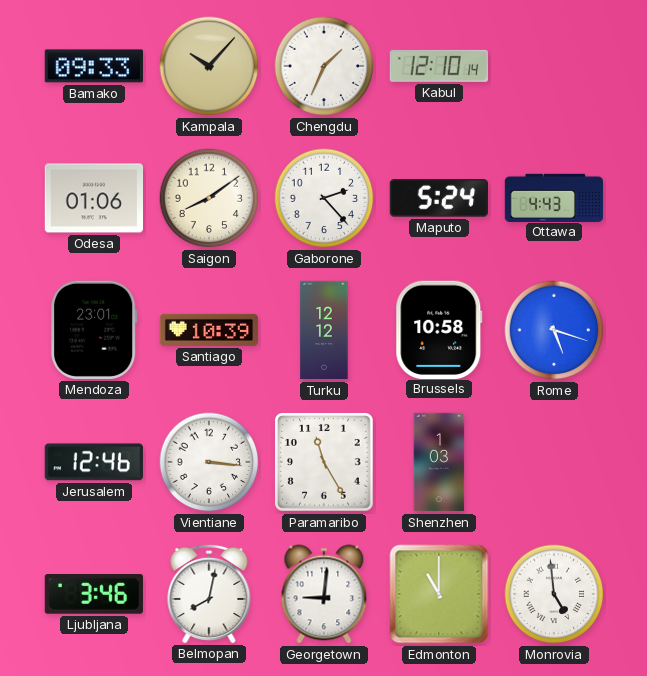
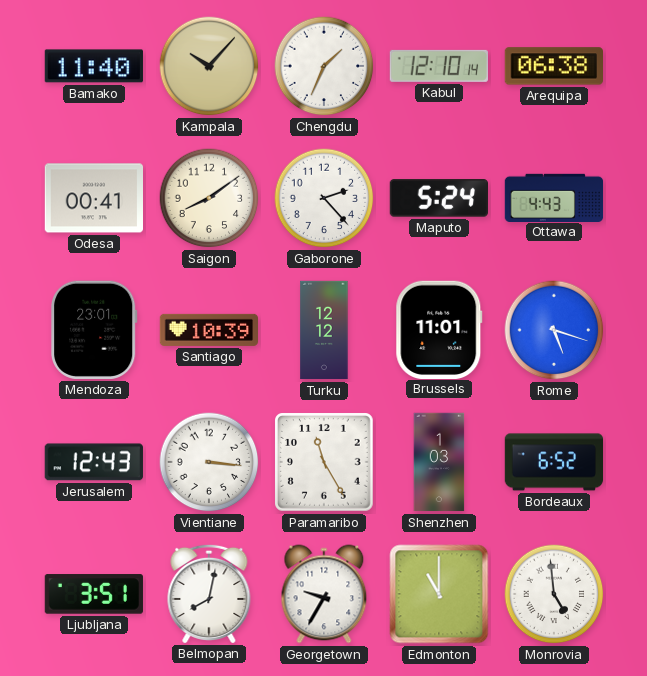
Bamako: 09:33 -> 11:40
Arequipa: none -> 06:38
Odesa: 01:06 -> 00:41
Brussels: 10:58 -> 11:01
Jerusalem: 12:46 -> 12:43
Bordeaux: none -> 6:52
Ljubljana: 3:46 -> 3:51
Georgetown: 9:01 -> 9:35
